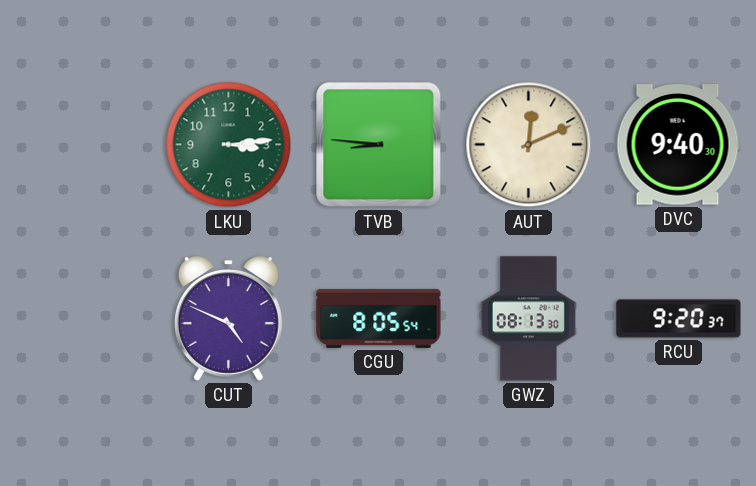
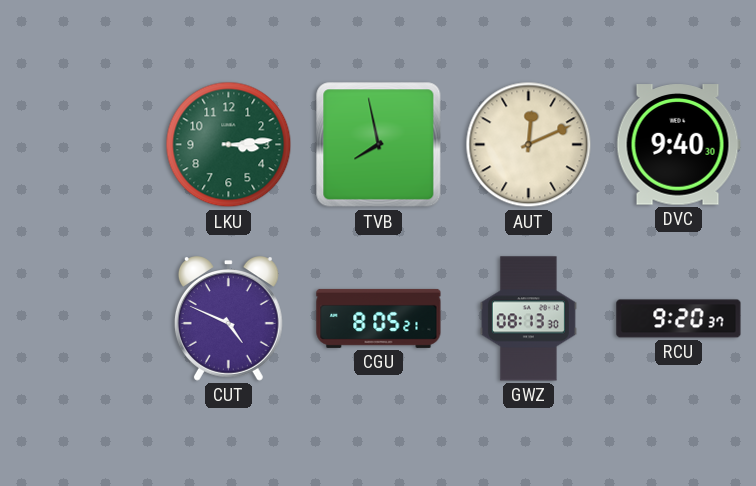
TVB: 8:46 -> 7:58
CGU: 8:05:54 -> 8:05:21
